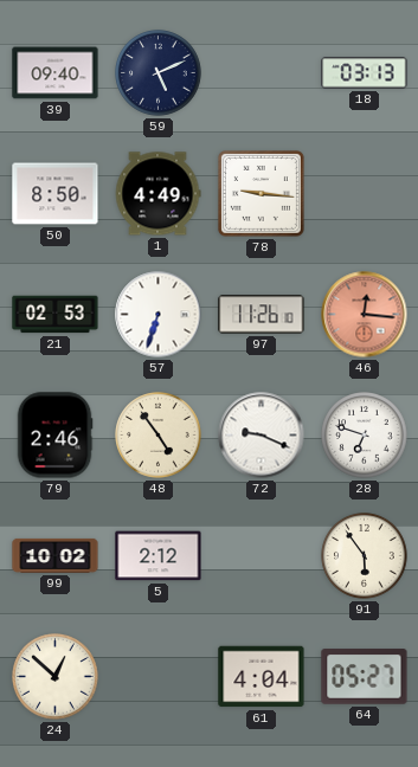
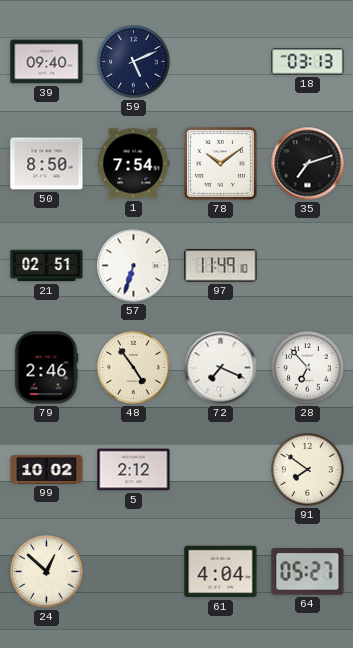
1: 4:49 -> 7:54
78: 9:16 -> 10:09
35: none -> 7:12
21: 02:53 -> 02:51
97: 11:26 -> 11:49
46: 12:16 -> none
72: 9:19 -> 7:19
28: 6:48 -> 6:53
91: 5:54 -> 7:51
